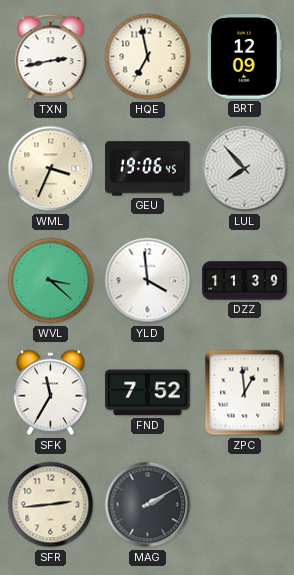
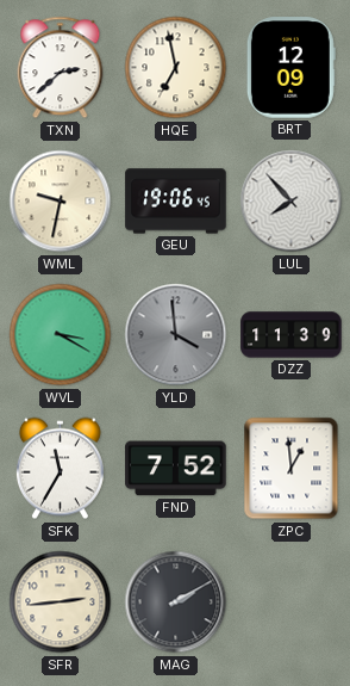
TXN: 2:43 -> 2:38
WML: 3:34 -> 9:32
WVL: 3:22 -> 3:20
YLD dial: white -> grey
